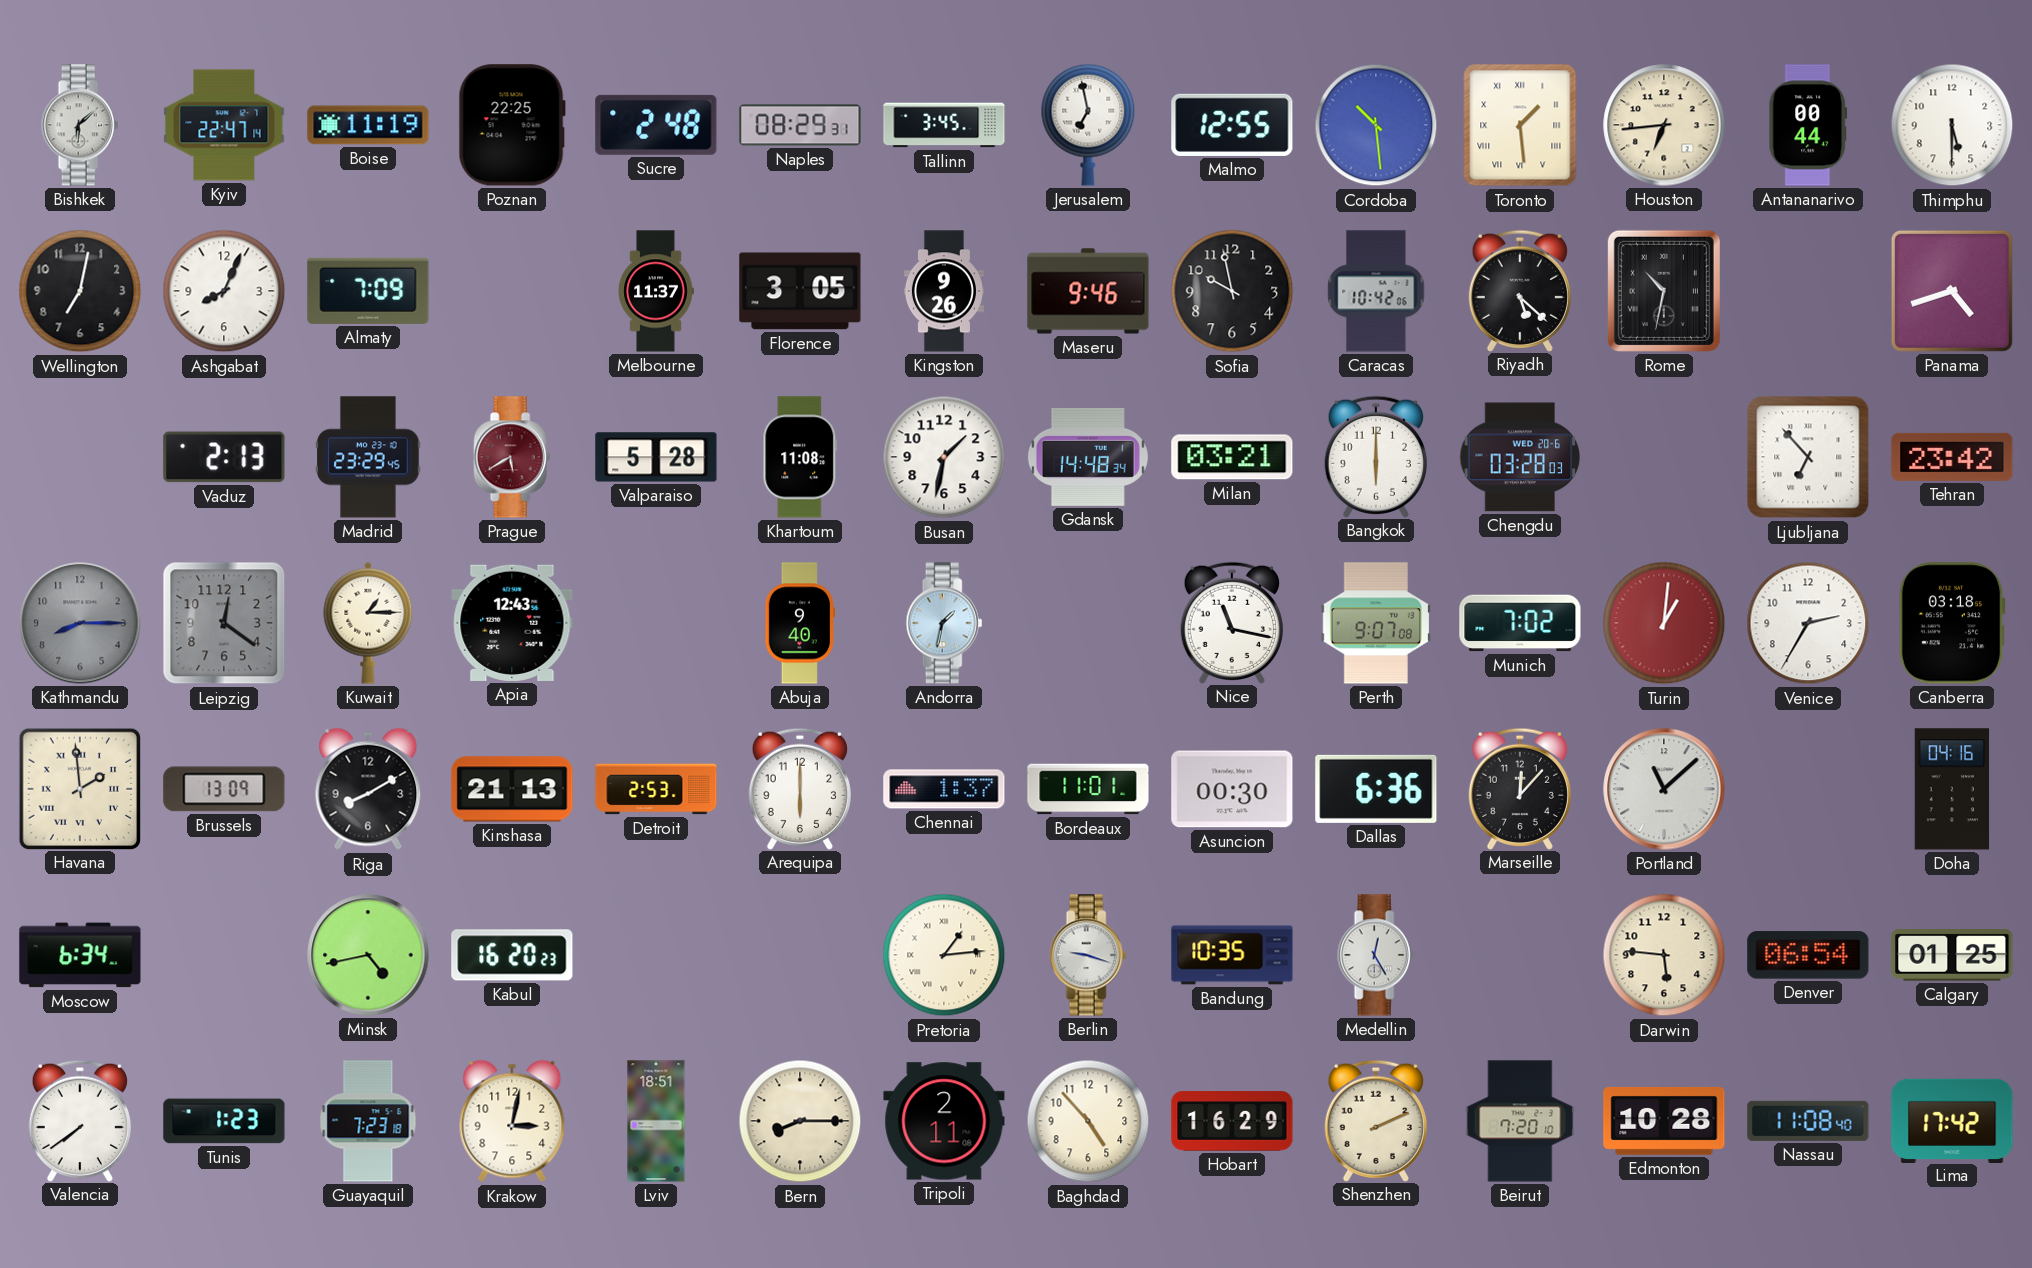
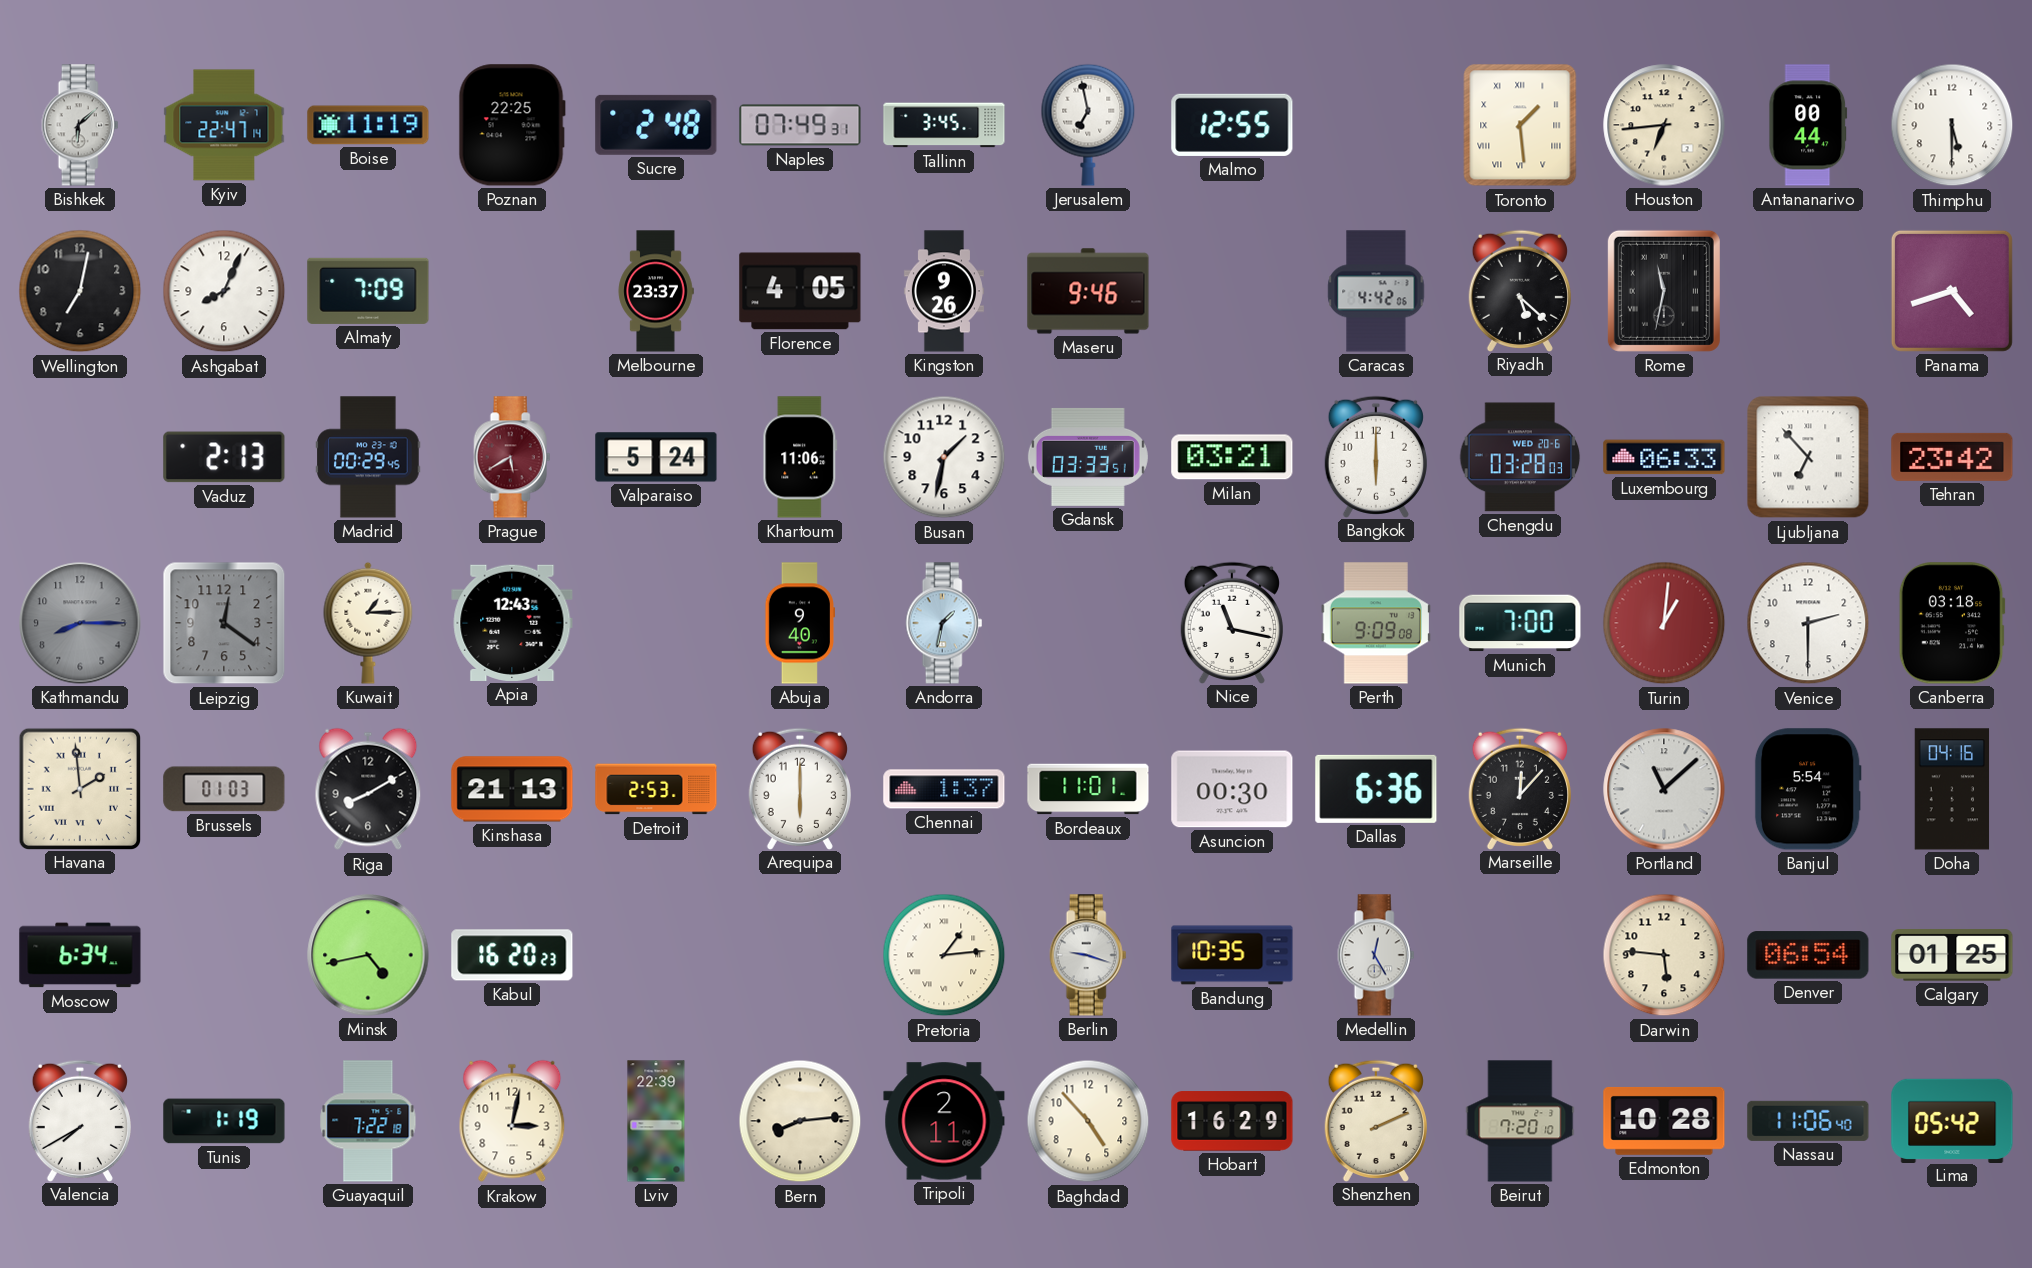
Naples: 08:29 -> 07:49
Cordoba: 10:29 -> none
Melbourne: 11:37 -> 23:37
Florence: 3:05 -> 4:05
Sofia: 9:58 -> none
Caracas: 10:42 -> 4:42
Rome: 10:32 -> 11:32
Madrid: 23:29 -> 00:29
Valparaiso: 5:28 -> 5:24
Khartoum: 11:08 -> 11:06
Gdansk: 14:48 -> 03:33
Luxembourg: none -> 06:33
Perth: 9:07 -> 9:09
Munich: 7:02 -> 7:00
Venice: 2:35 -> 2:30
Brussels: 13:09 -> 01:03
Banjul: none -> 5:54
Valencia: 7:39 -> 7:40
Tunis: 1:23 -> 1:19
Guayaquil: 7:23 -> 7:22
Lviv: 18:51 -> 22:39
Bern: 8:15 -> 8:14
Nassau: 11:08 -> 11:06
Lima: 17:42 -> 05:42
